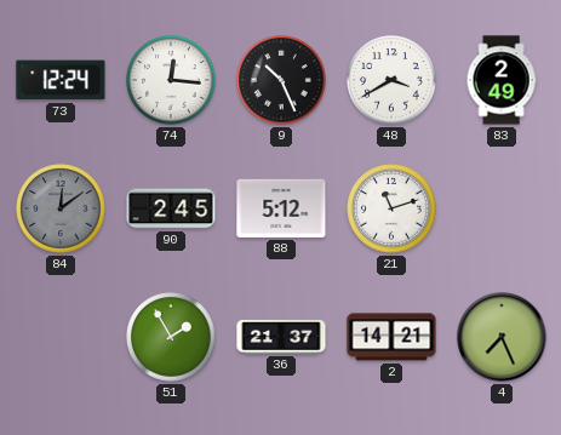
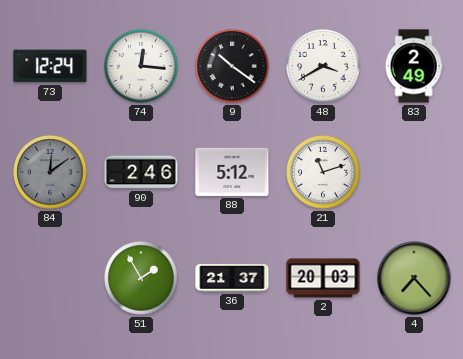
9: 10:26 -> 10:21
90: 2:45 -> 2:46
2: 14:21 -> 20:03
4: 7:26 -> 7:23
